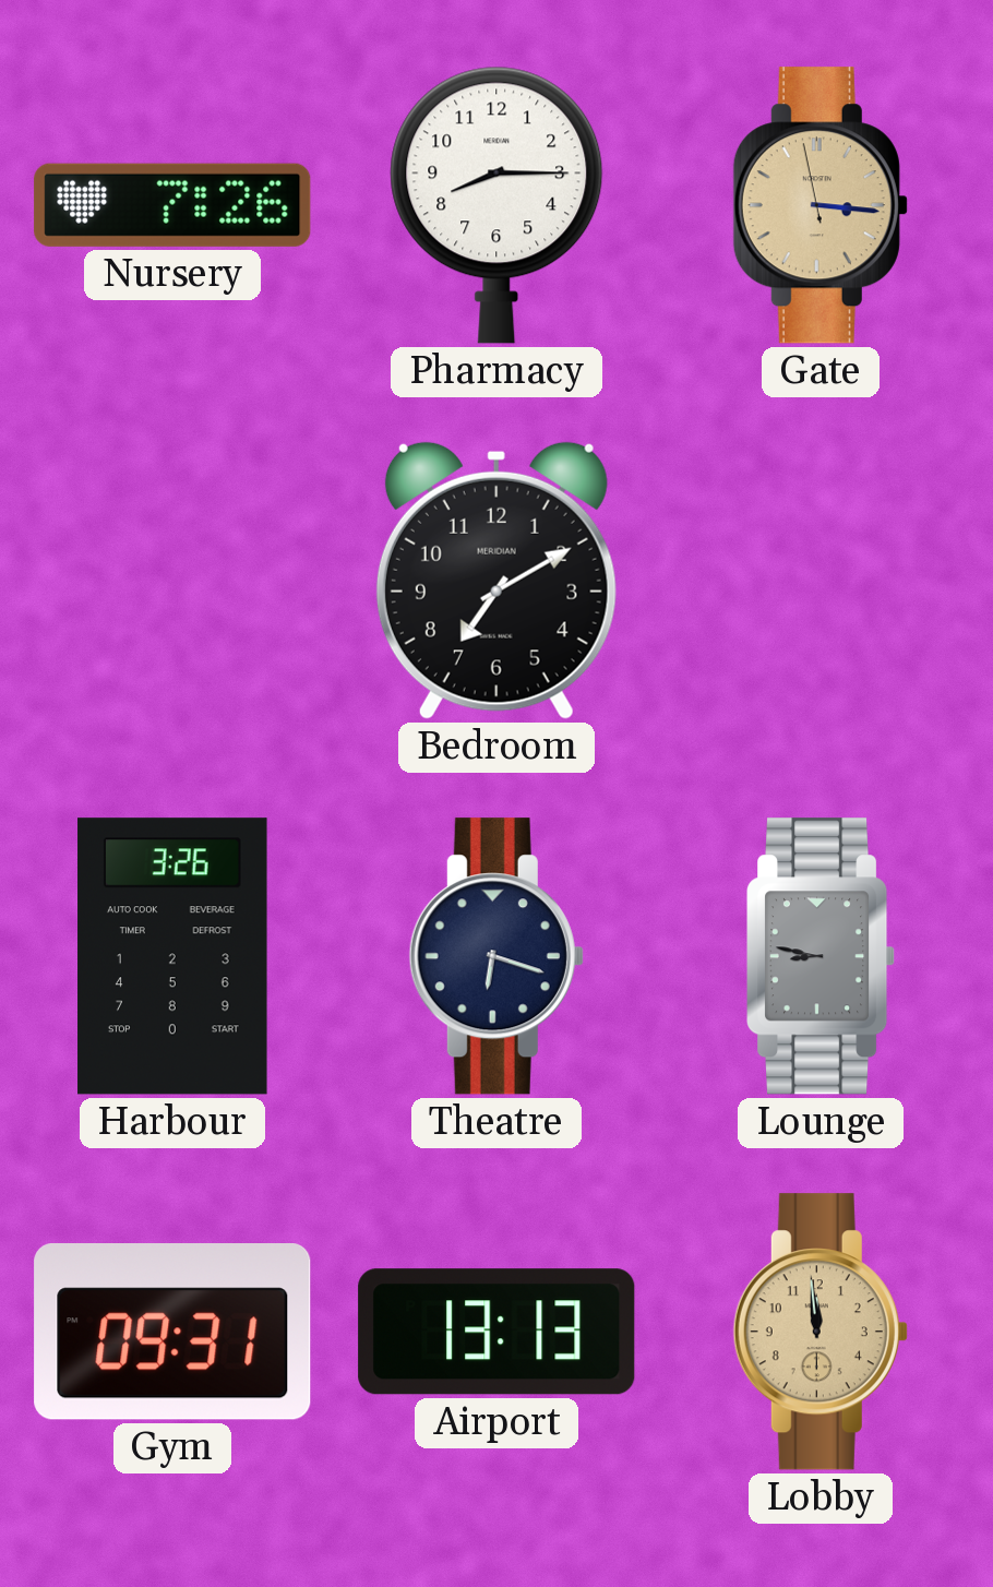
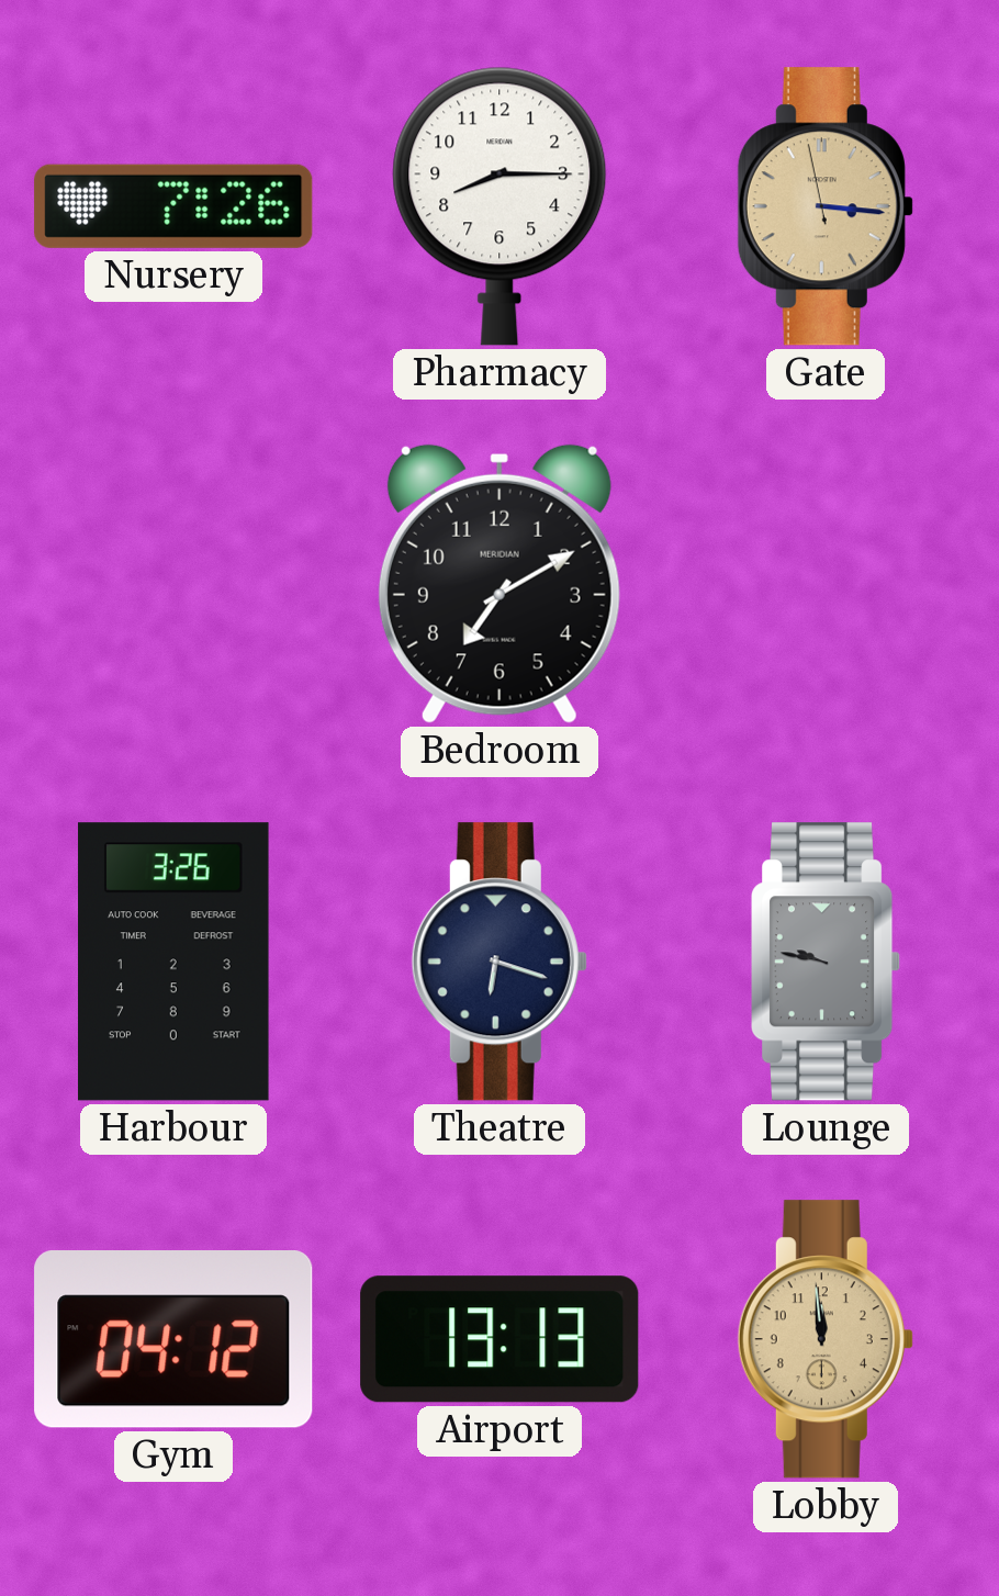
Lounge: 8:47 -> 9:47
Gym: 09:31 -> 04:12
